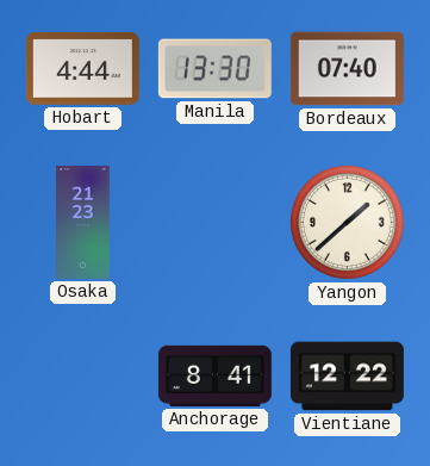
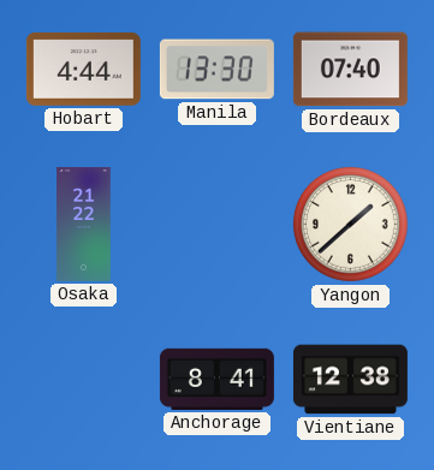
Osaka: 21:23 -> 21:22
Vientiane: 12:22 -> 12:38
